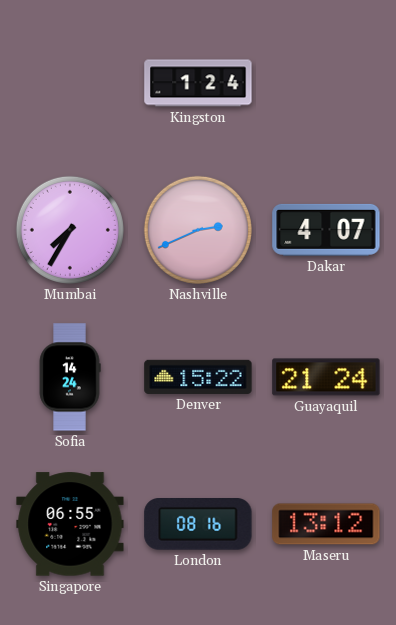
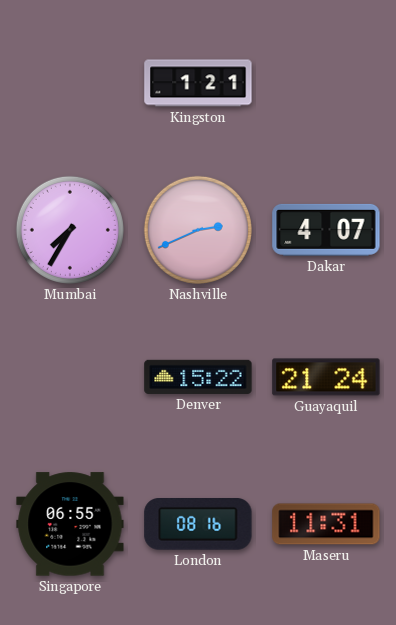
Kingston: 1:24 -> 1:21
Sofia: 14:24 -> none
Maseru: 13:12 -> 11:31
